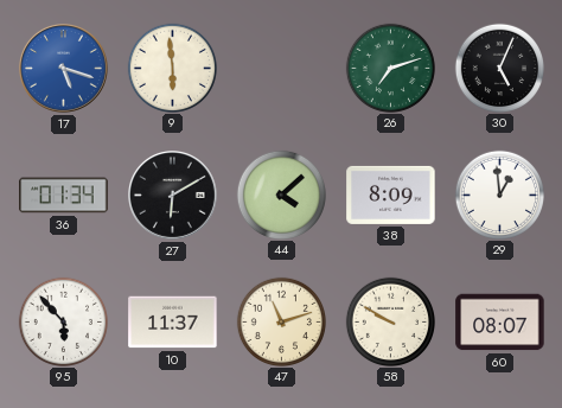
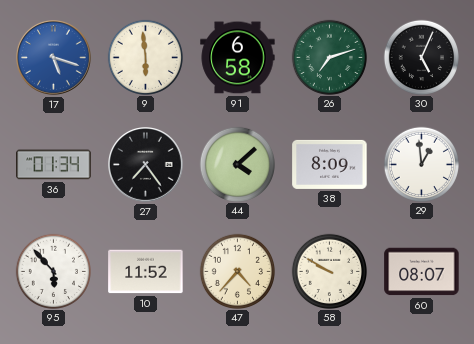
91: none -> 6:58
27: 6:10 -> 7:24
10: 11:37 -> 11:52
47: 11:12 -> 4:37
